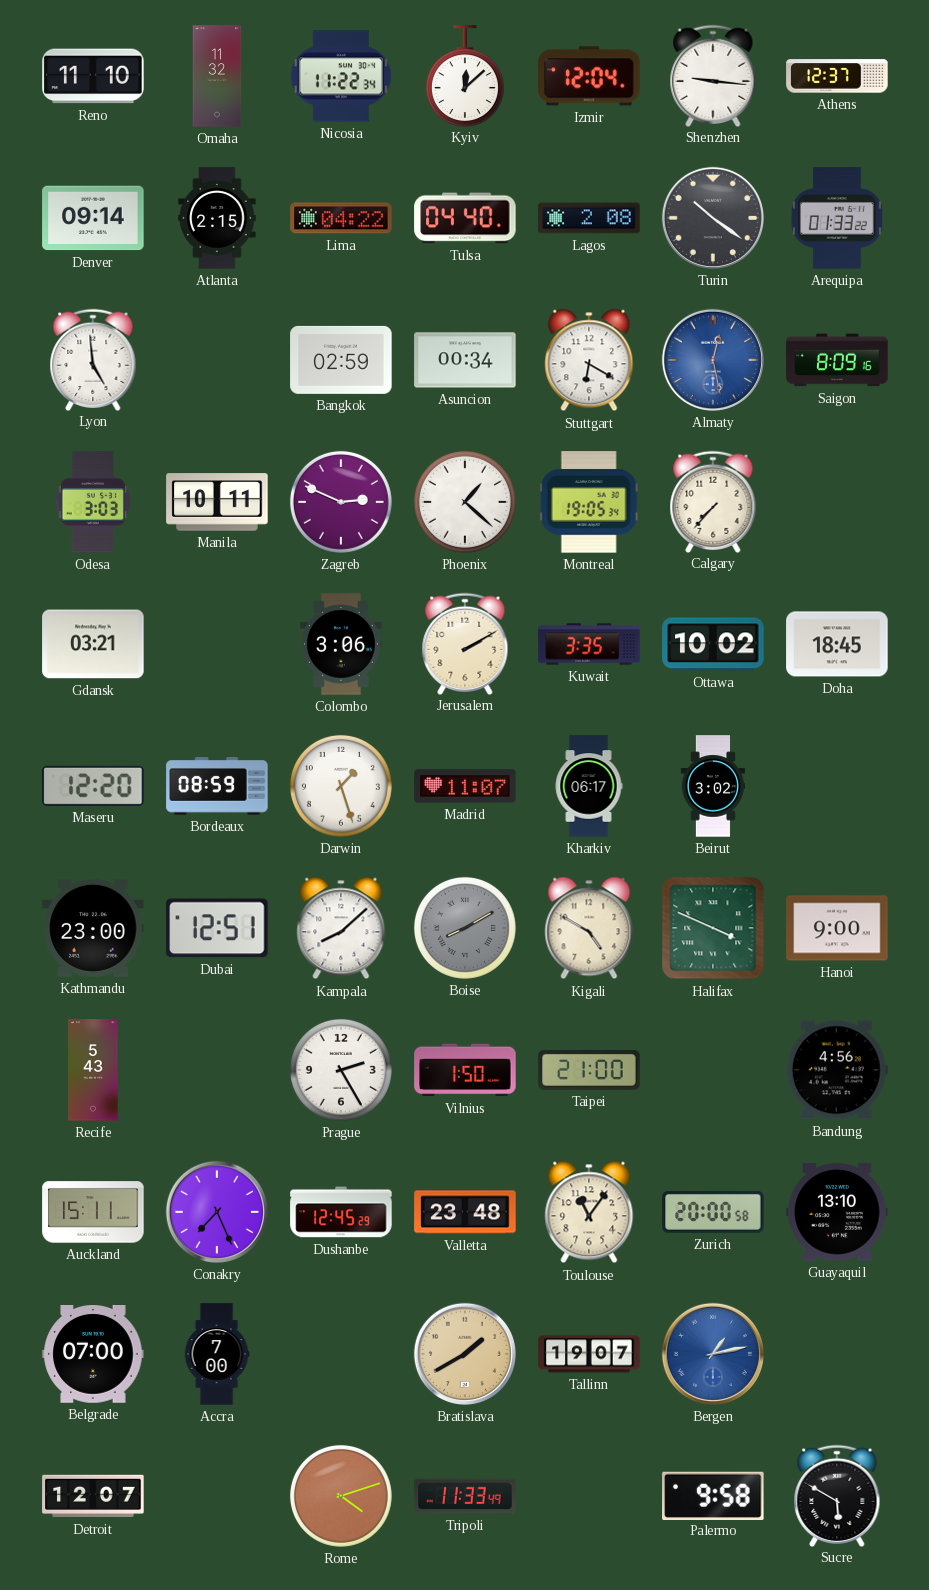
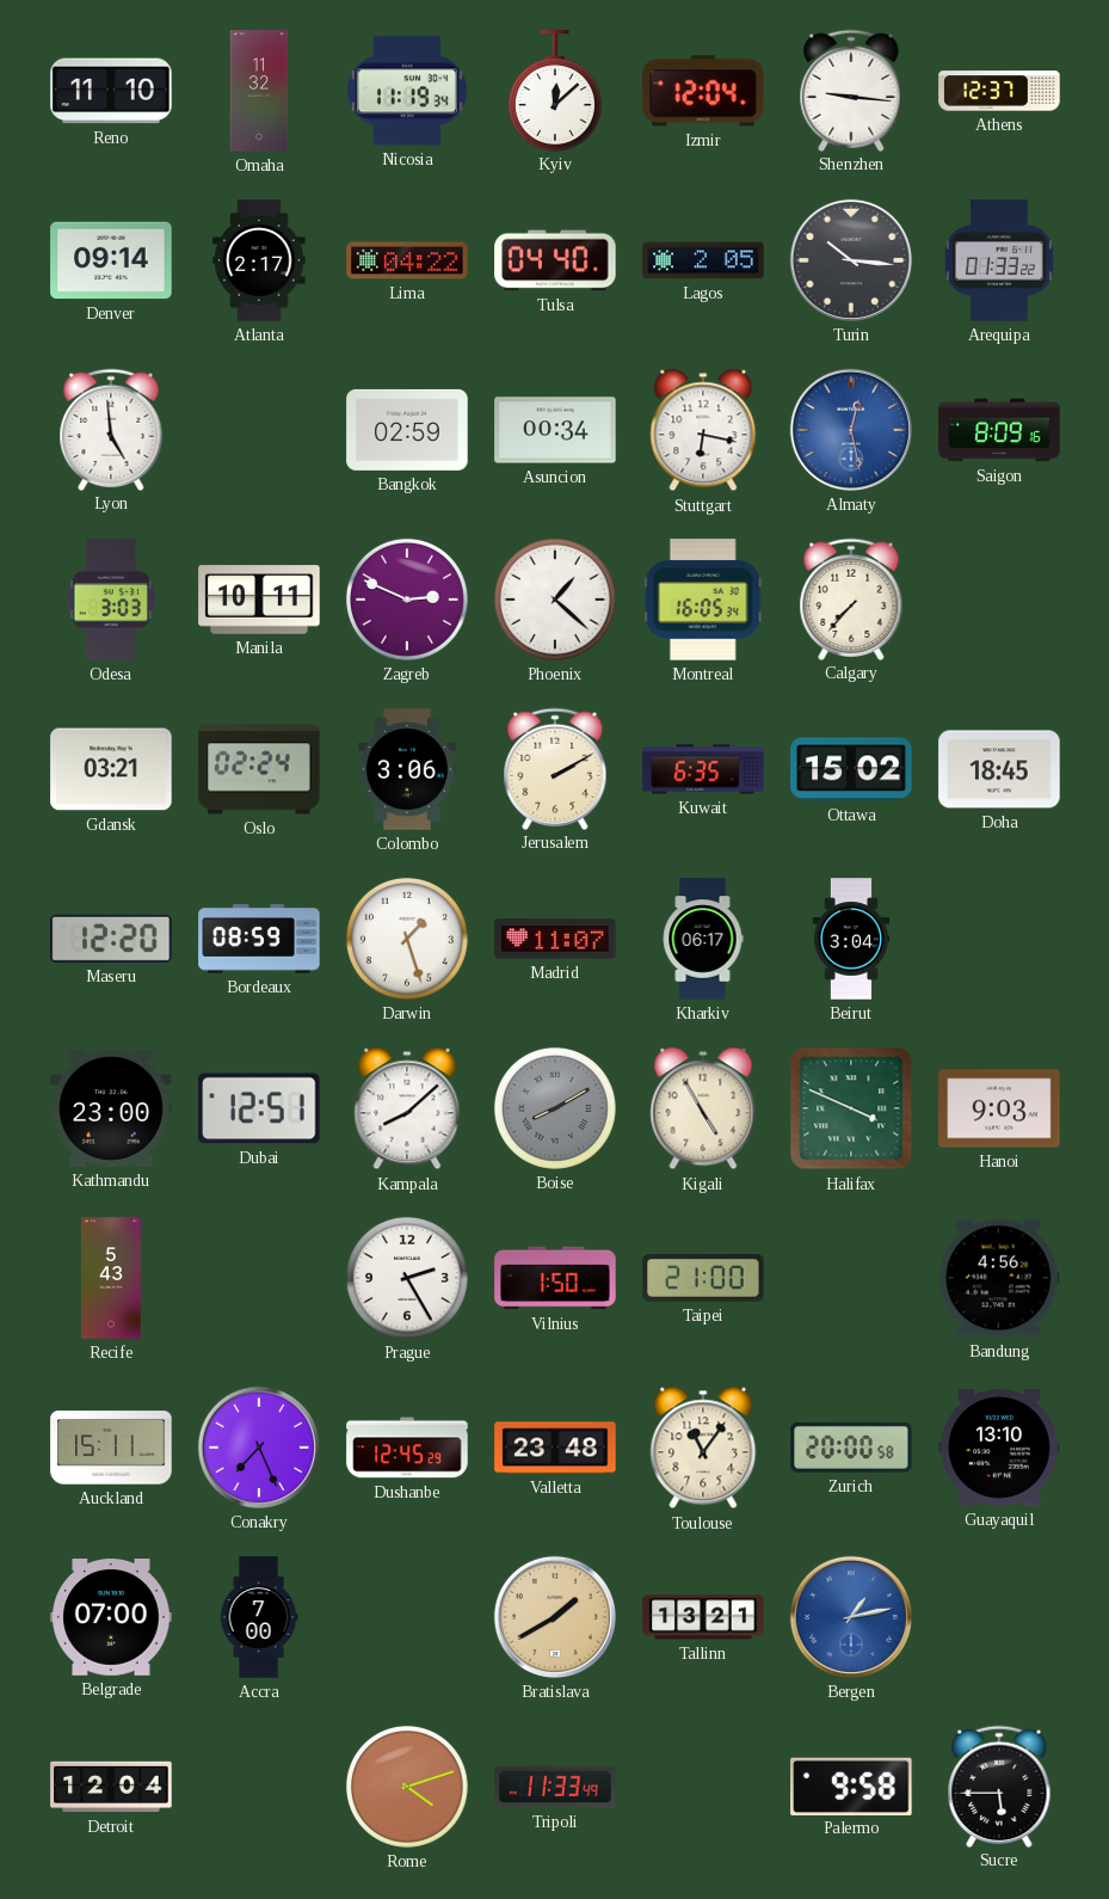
Nicosia: 11:22 -> 11:19
Atlanta: 2:15 -> 2:17
Lagos: 2:08 -> 2:05
Turin: 10:21 -> 10:16
Stuttgart: 6:20 -> 6:17
Montreal: 19:05 -> 16:05
Oslo: none -> 02:24
Kuwait: 3:35 -> 6:35
Ottawa: 10:02 -> 15:02
Beirut: 3:02 -> 3:04
Kigali: 4:50 -> 4:55
Hanoi: 9:00 -> 9:03
Tallinn: 19:07 -> 13:21
Detroit: 12:07 -> 12:04
Sucre: 5:50 -> 5:45
